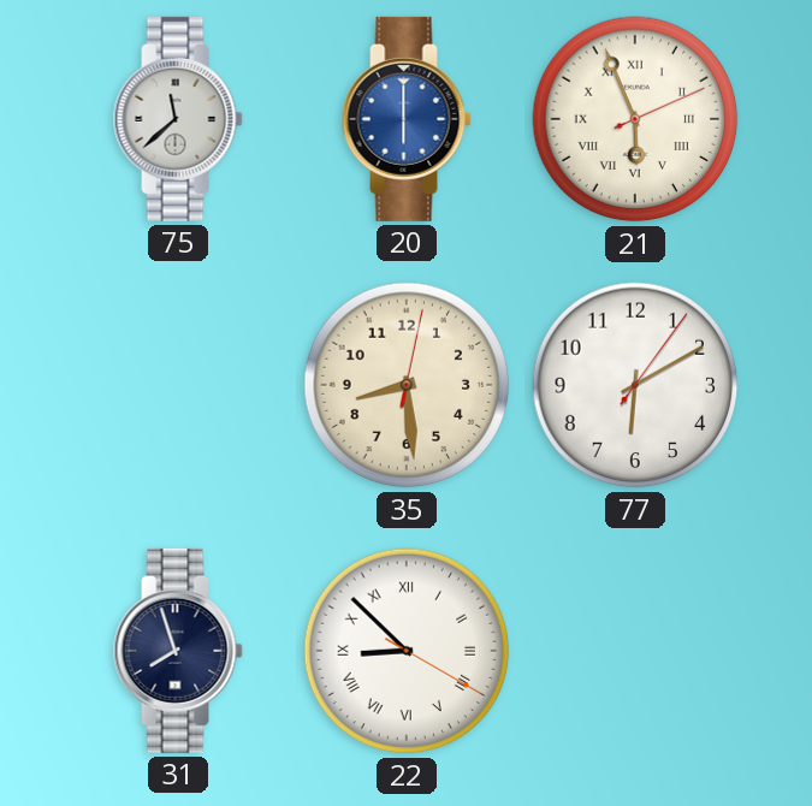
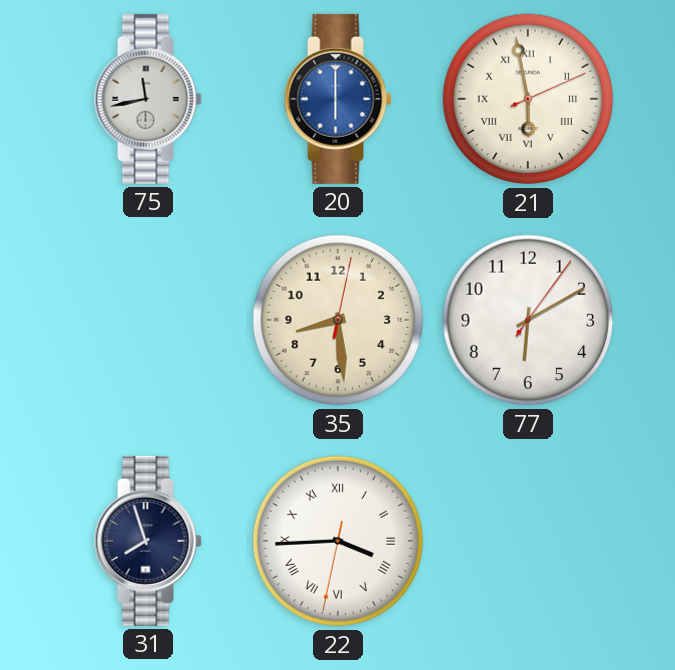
75: 11:38 -> 11:43
21: 5:56 -> 5:58
22: 8:52 -> 3:44
